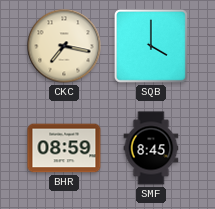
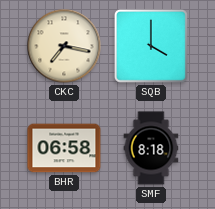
BHR: 08:59 -> 06:58
SMF: 8:45 -> 8:18
